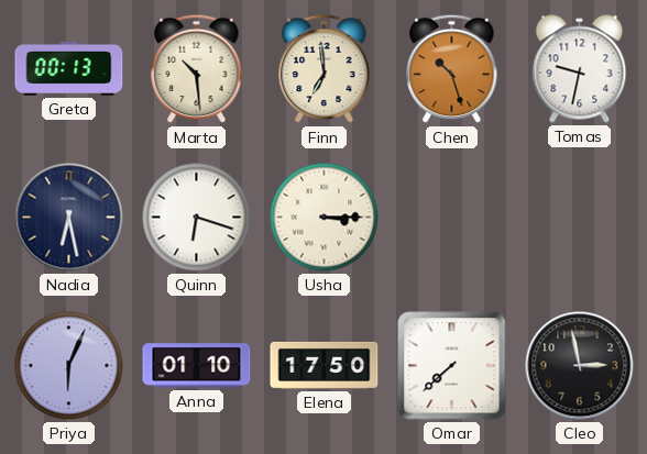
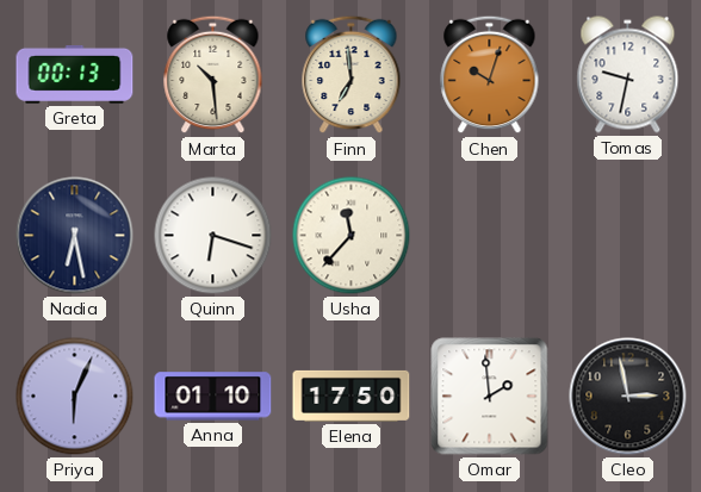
Chen: 10:27 -> 10:03
Usha: 3:15 -> 11:37
Omar: 7:38 -> 1:59
